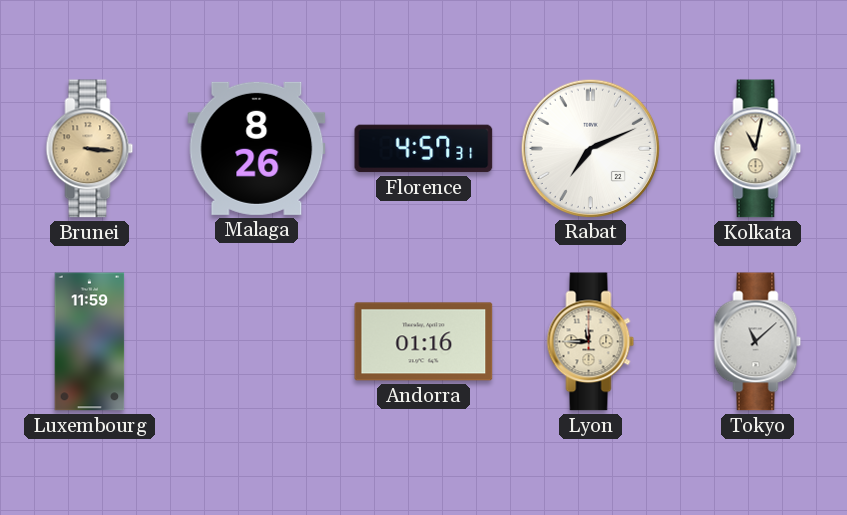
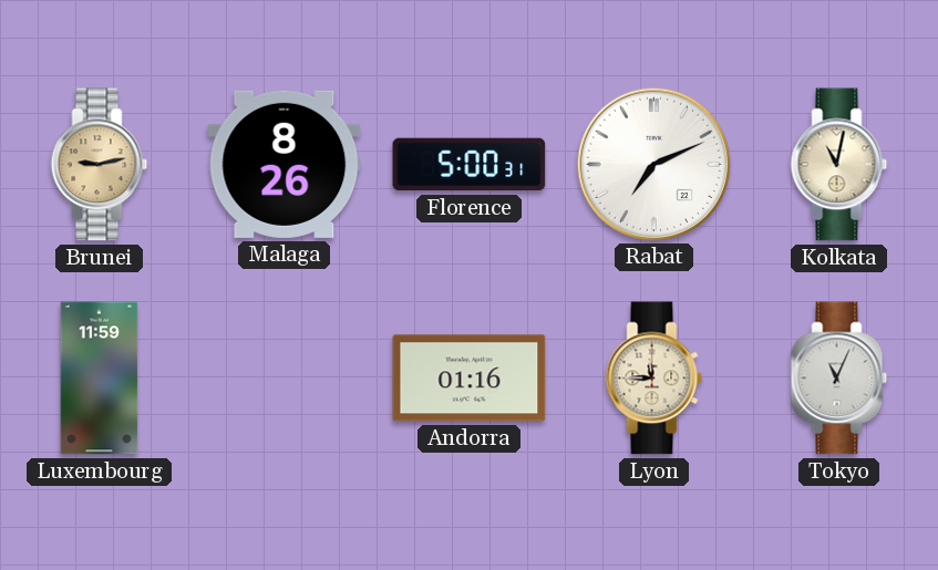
Brunei: 3:16 -> 9:13
Florence: 4:57 -> 5:00
Tokyo: 11:08 -> 11:04
